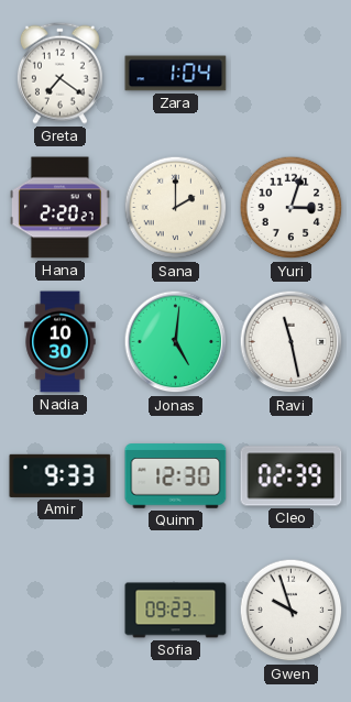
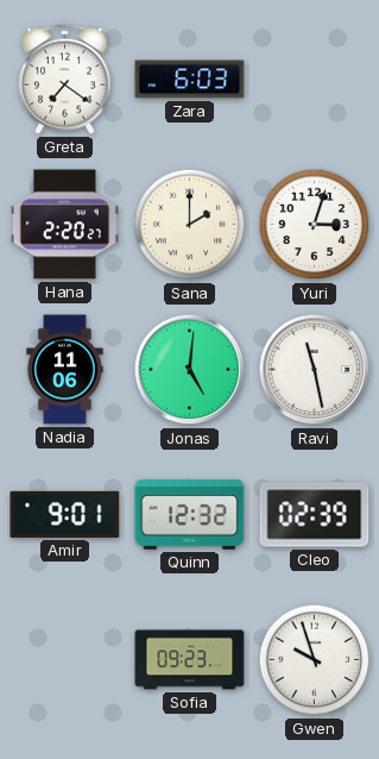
Zara: 1:04 -> 6:03
Nadia: 10:30 -> 11:06
Amir: 9:33 -> 9:01
Quinn: 12:30 -> 12:32
